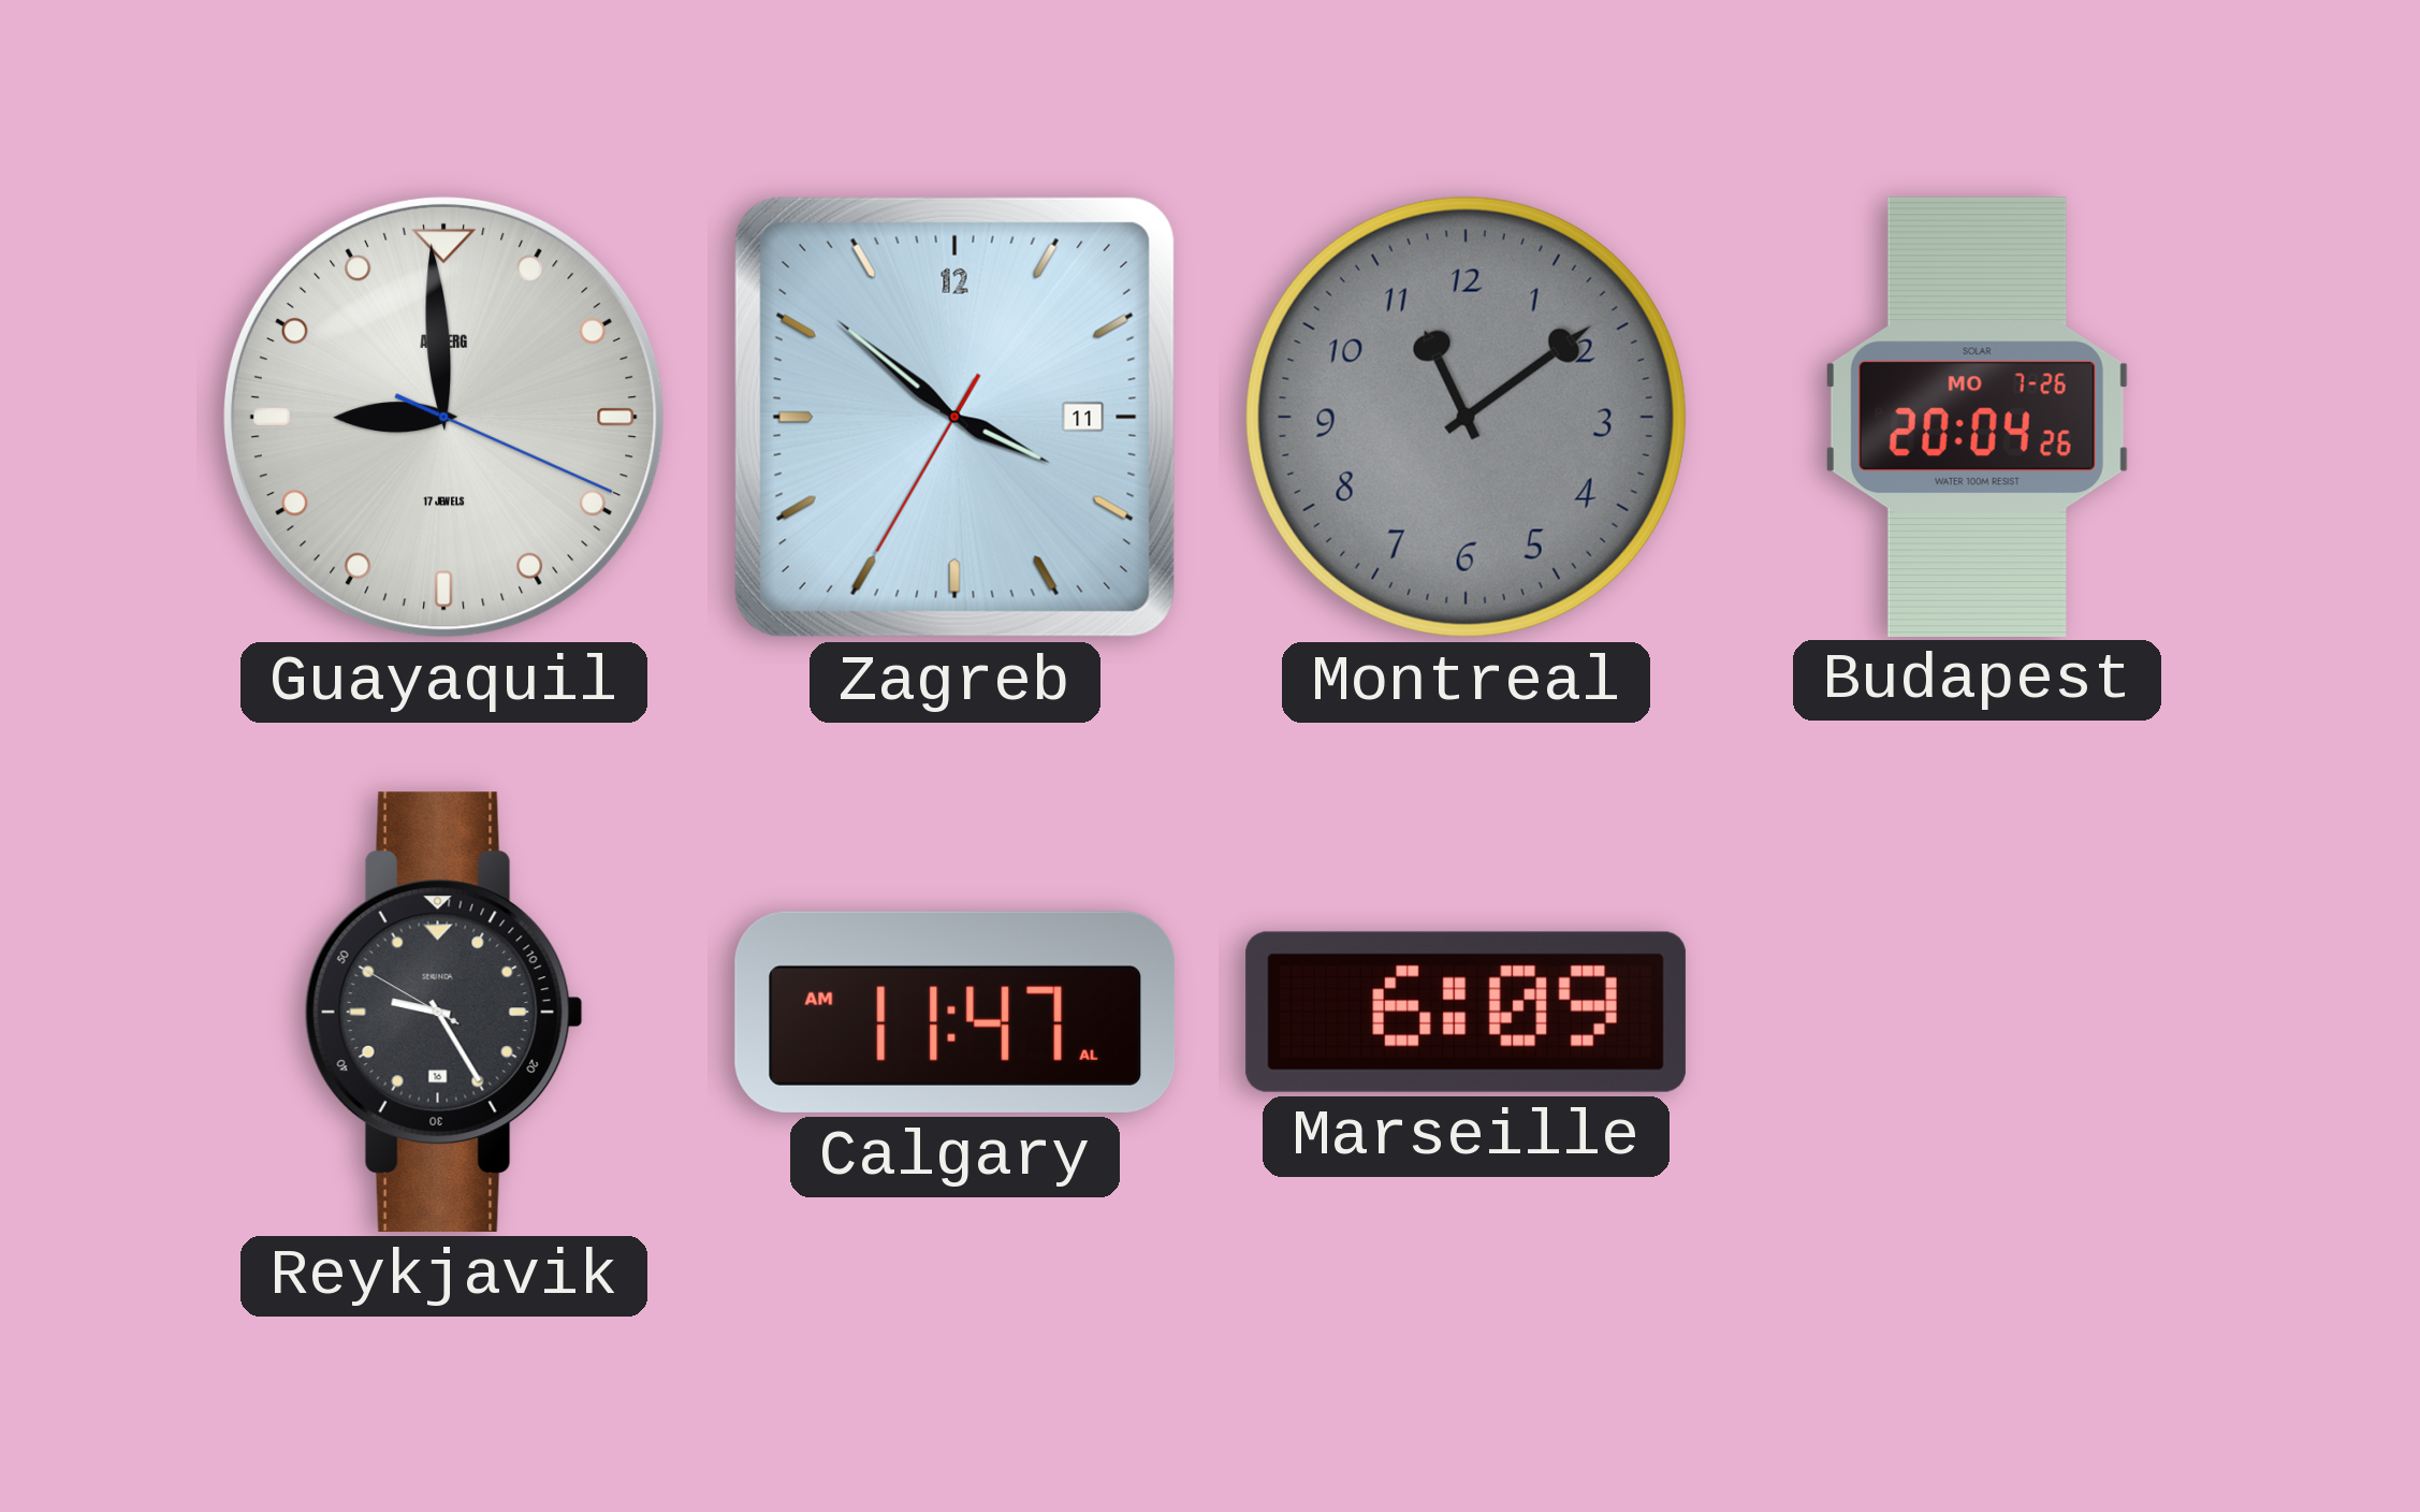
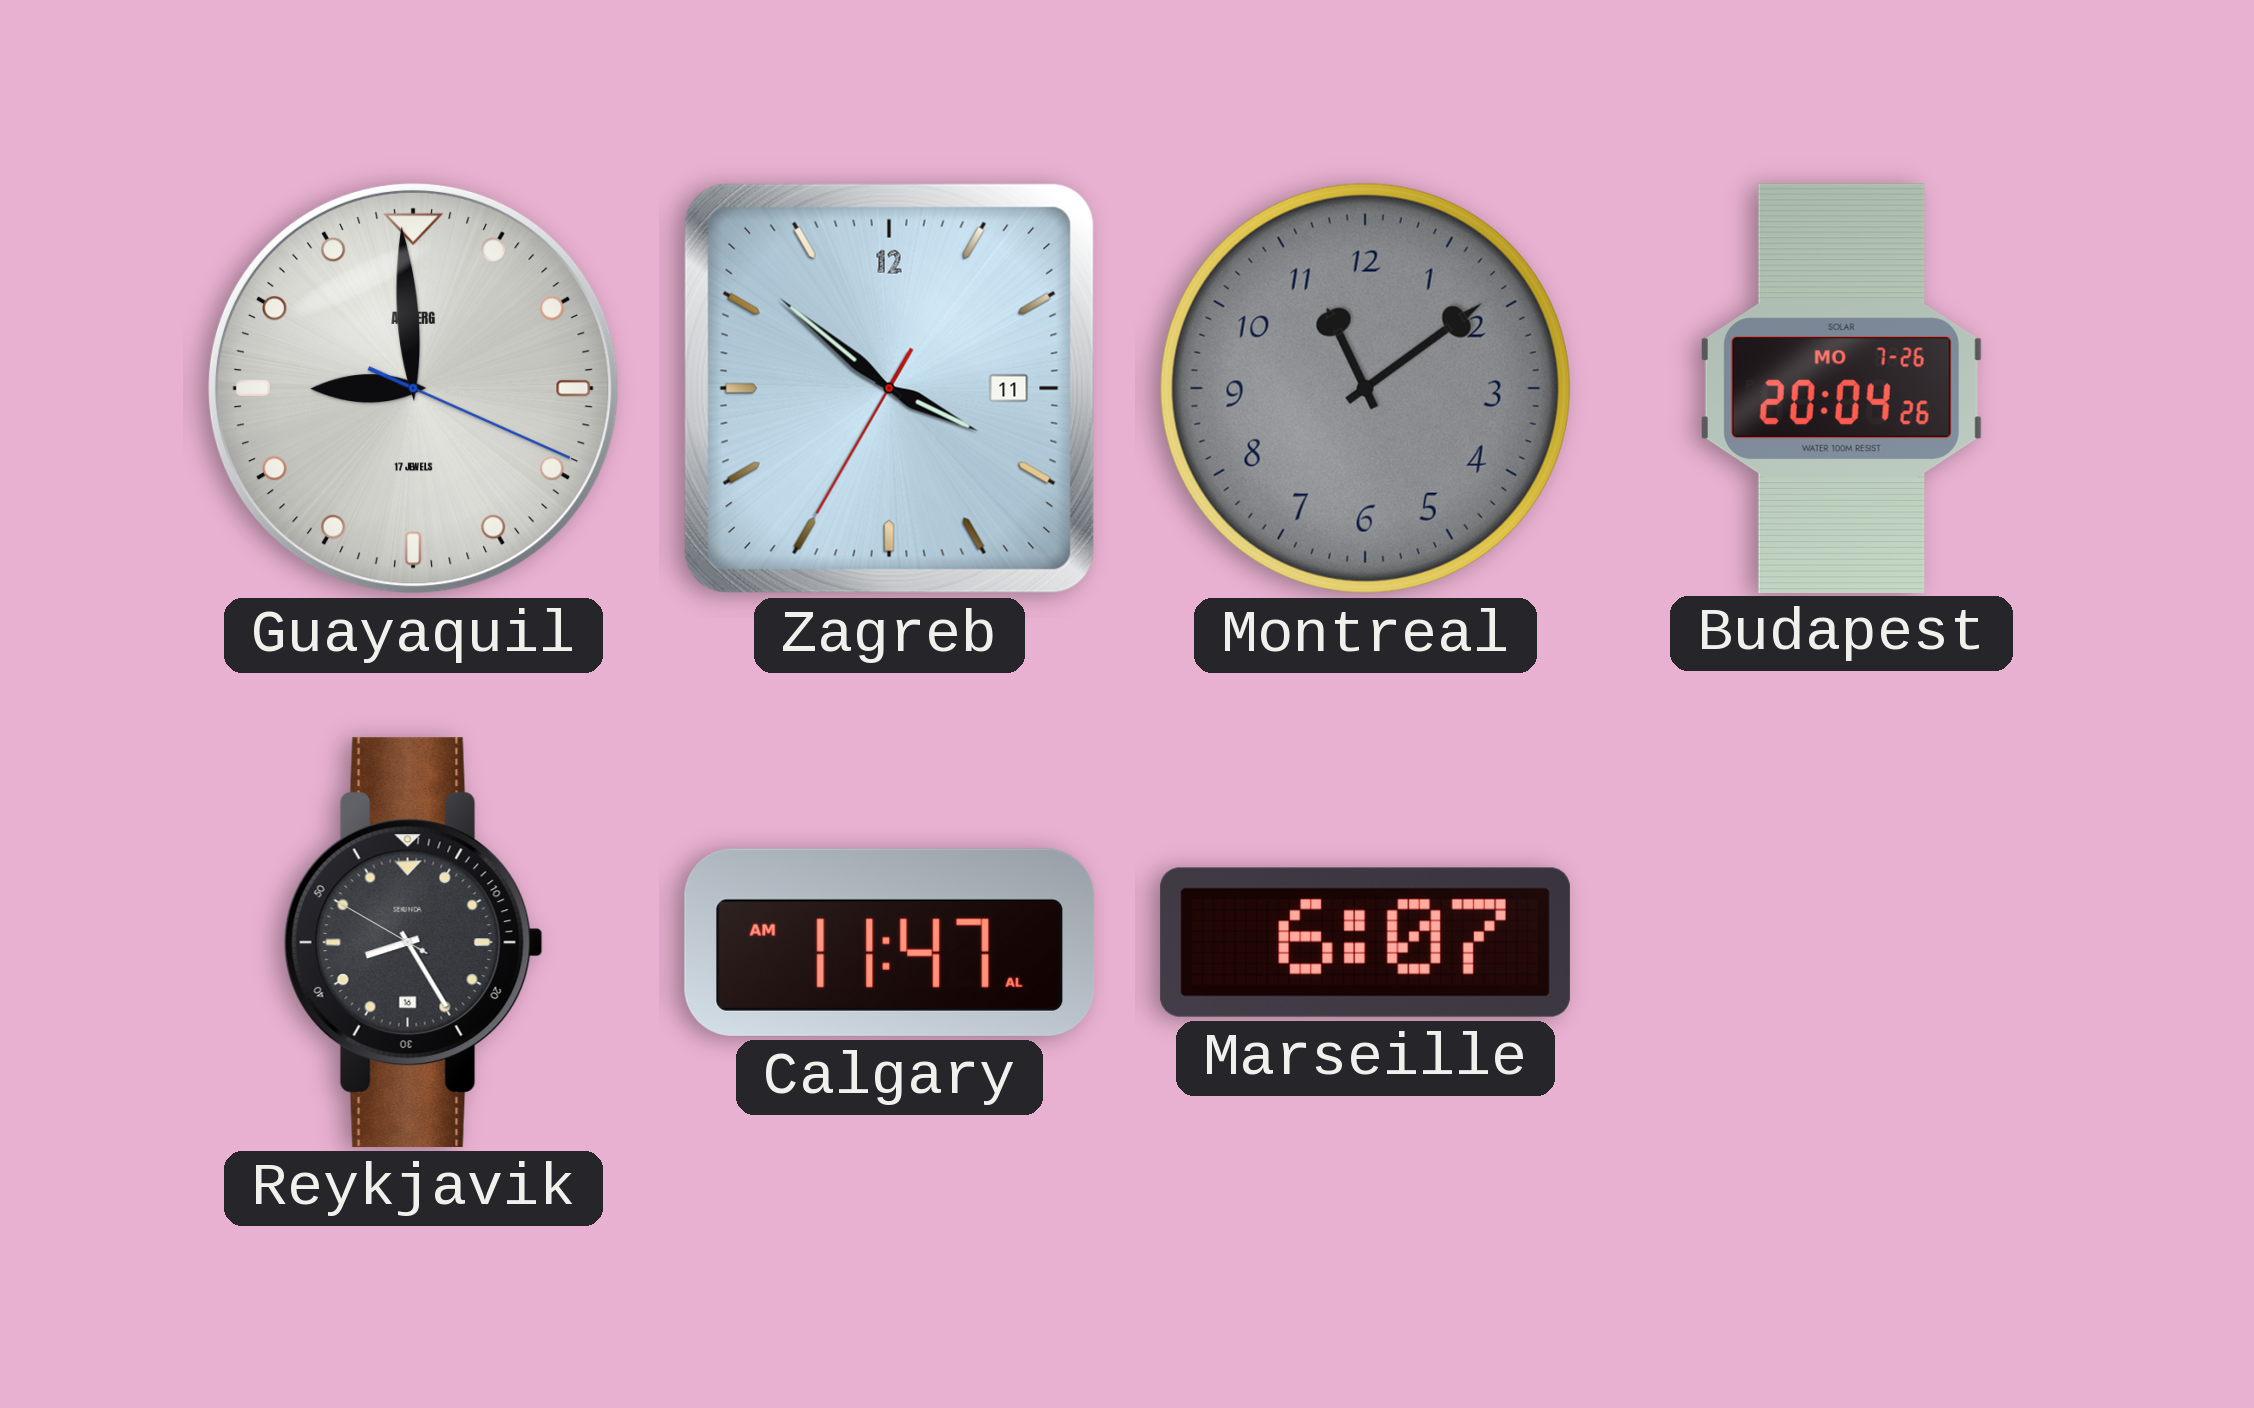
Reykjavik: 9:24 -> 8:24
Marseille: 6:09 -> 6:07
